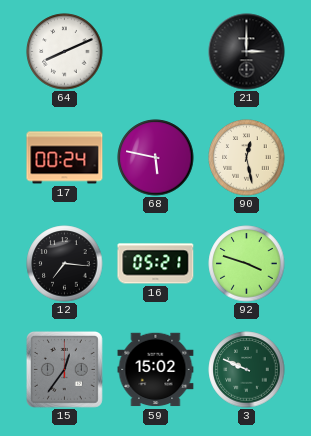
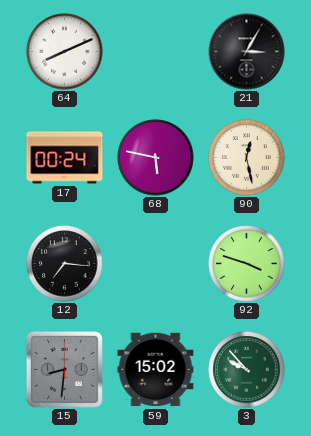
21: 3:00 -> 3:05
16: 05:21 -> none
15: 12:36 -> 8:31
3: 9:49 -> 9:53
